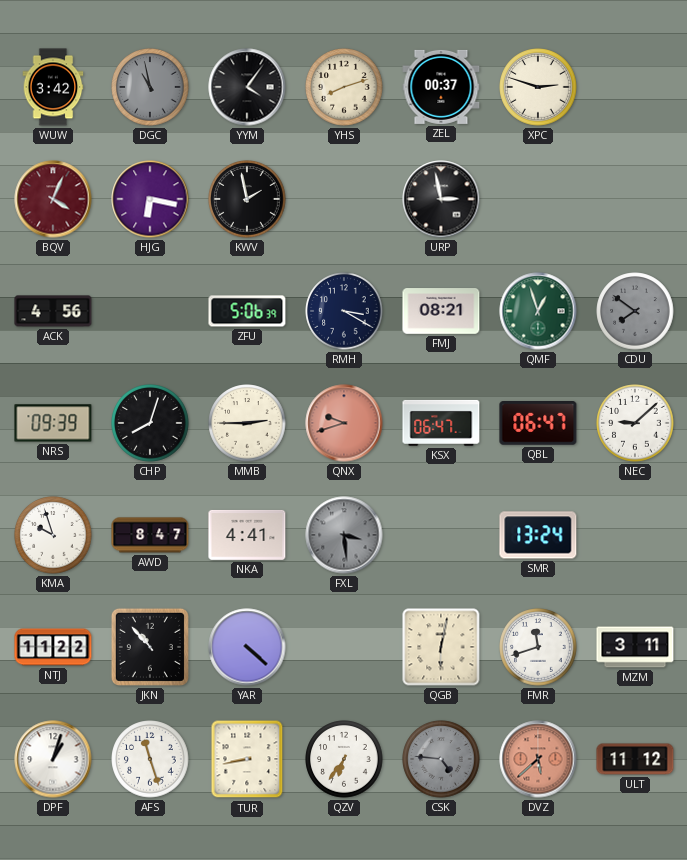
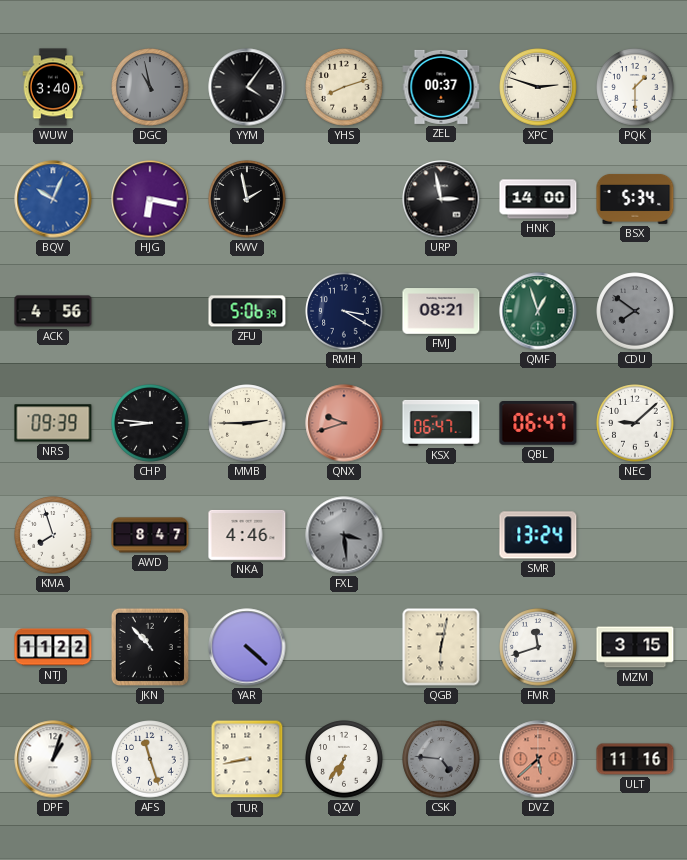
WUW: 3:42 -> 3:40
PQK: none -> 1:30
BQV: 4:04 -> 10:04
BQV dial: burgundy -> blue
HNK: none -> 14:00
BSX: none -> 5:34
CHP: 8:03 -> 8:46
KMA: 9:57 -> 7:57
NKA: 4:41 -> 4:46
MZM: 3:11 -> 3:15
ULT: 11:12 -> 11:16
